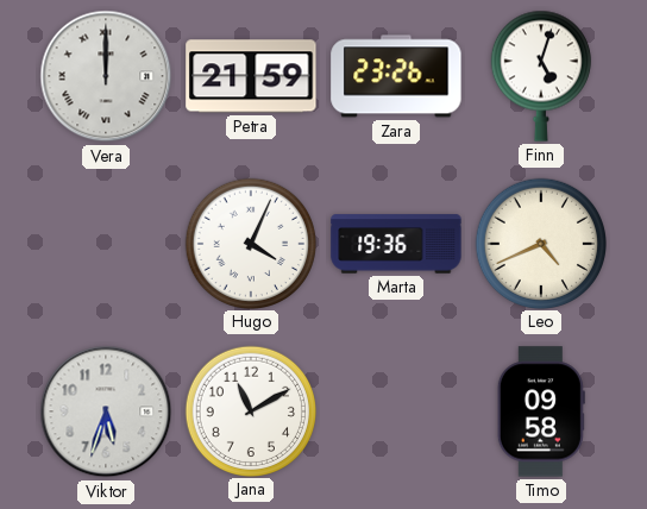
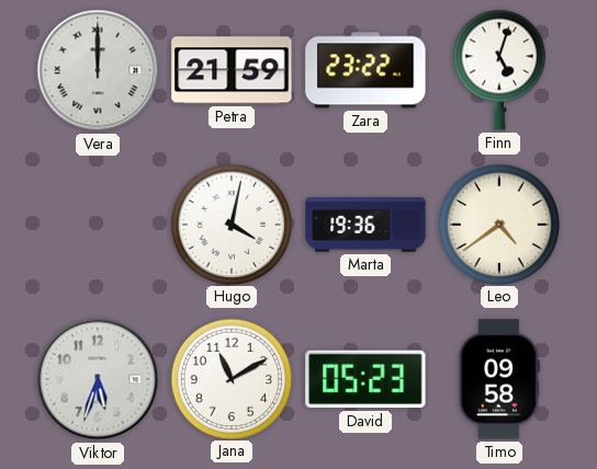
Zara: 23:26 -> 23:22
Hugo: 4:04 -> 4:02
Leo: 4:41 -> 4:39
David: none -> 05:23
